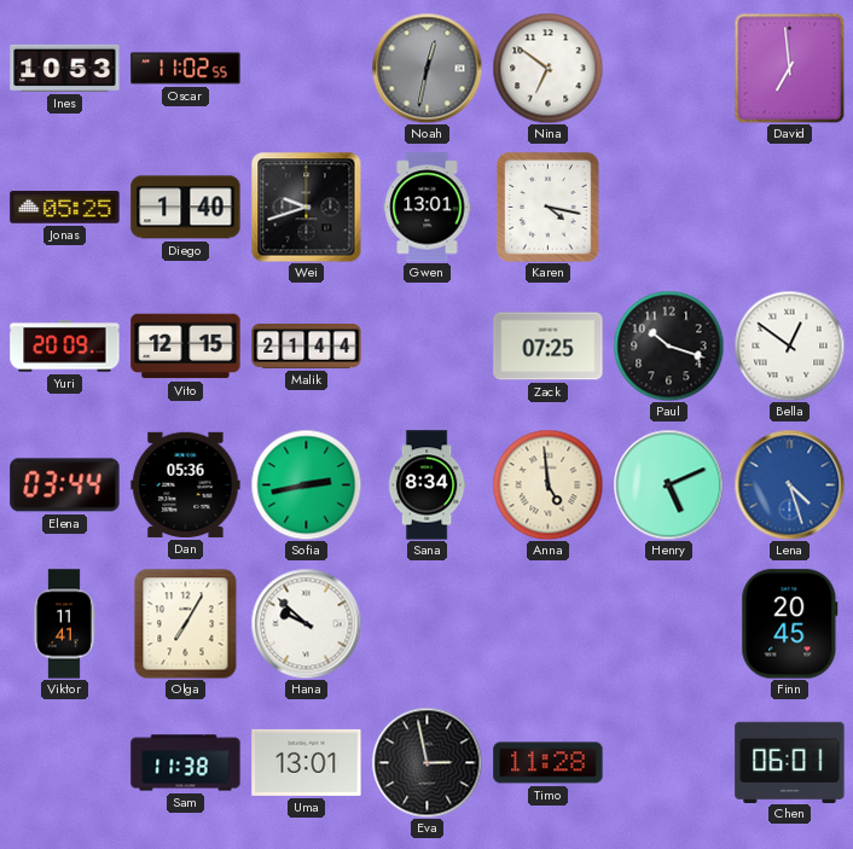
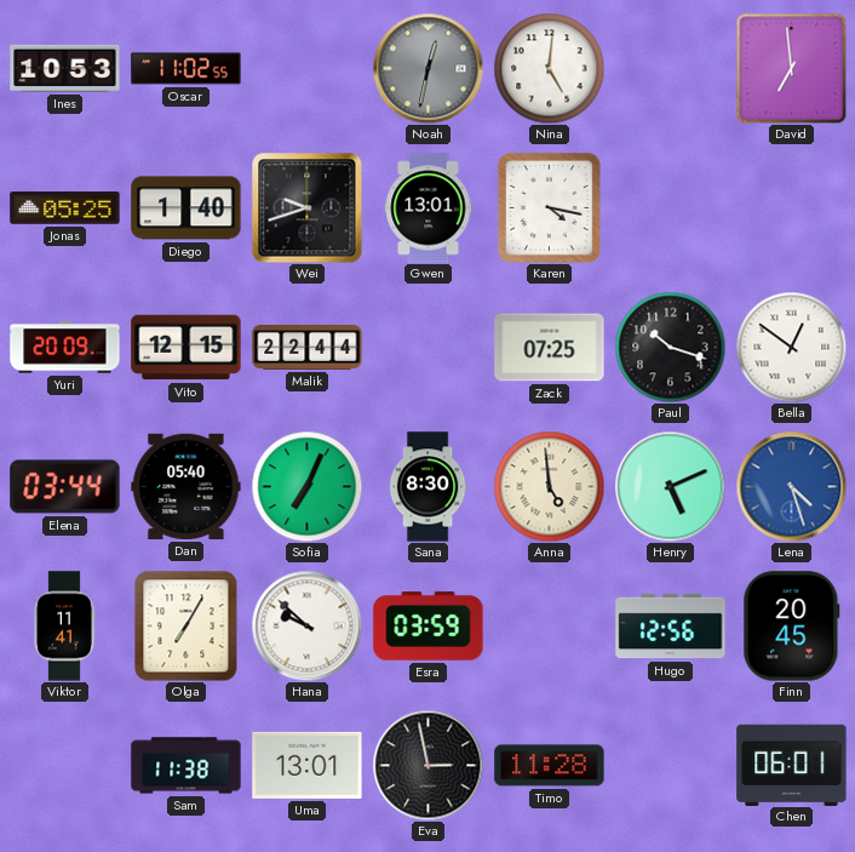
Nina: 6:51 -> 5:01
Malik: 21:44 -> 22:44
Dan: 05:36 -> 05:40
Sofia: 2:43 -> 7:04
Sana: 8:34 -> 8:30
Esra: none -> 03:59
Hugo: none -> 12:56
